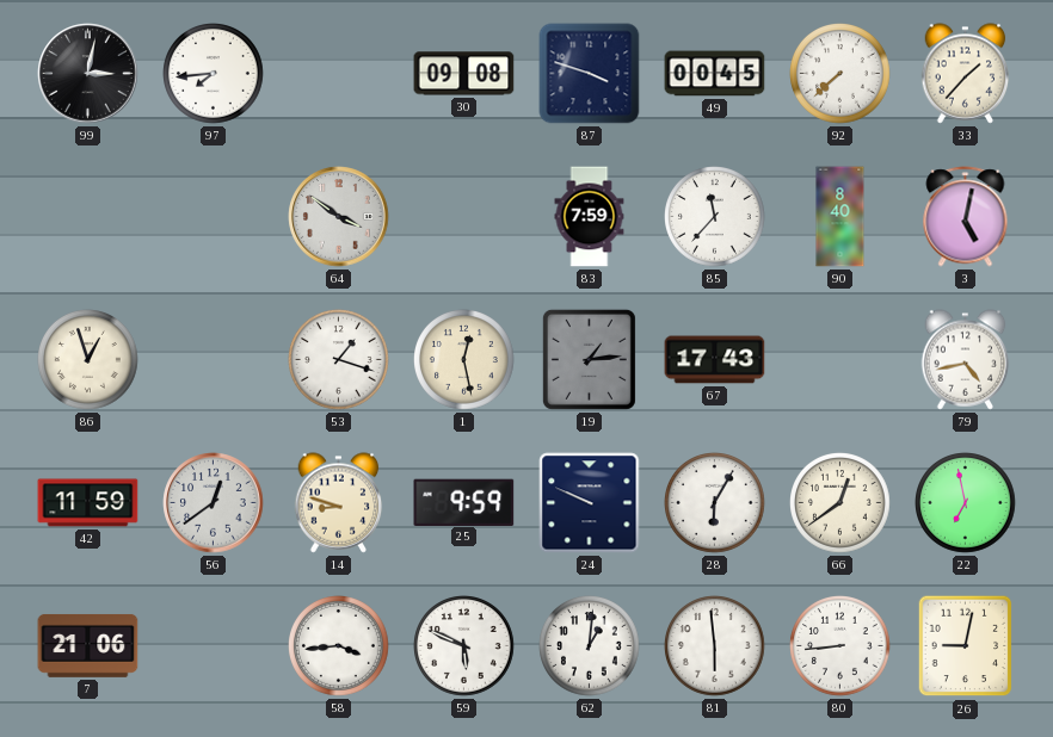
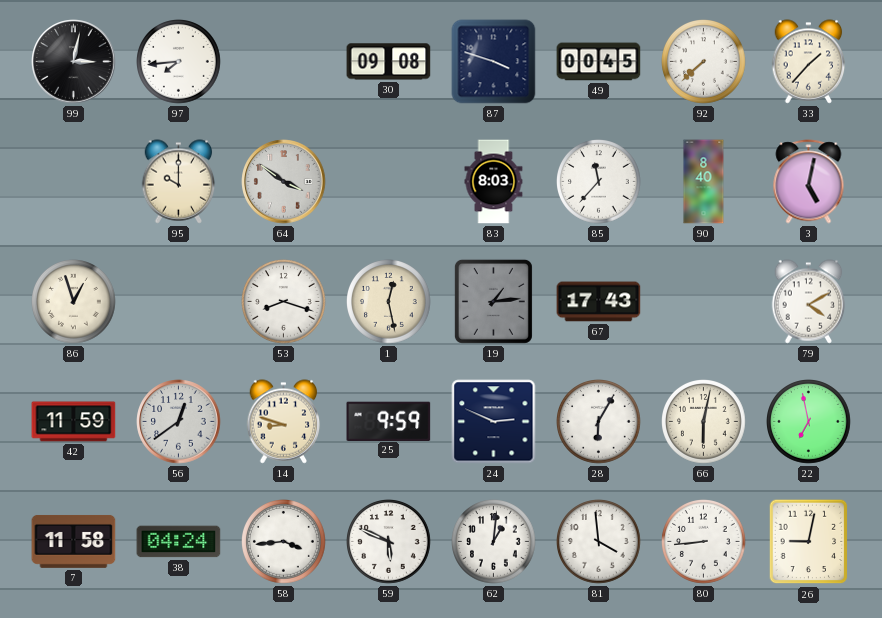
95: none -> 10:00
83: 7:59 -> 8:03
53: 1:18 -> 8:18
79: 4:43 -> 4:10
24: 9:49 -> 2:49
66: 12:39 -> 6:02
7: 21:06 -> 11:58
38: none -> 04:24
81: 5:59 -> 3:59
